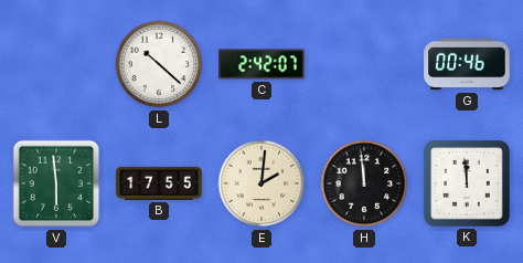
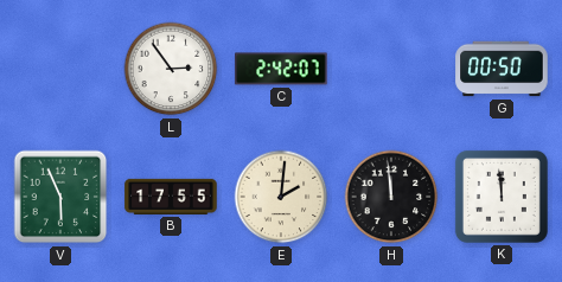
L: 10:22 -> 2:54
G: 00:46 -> 00:50
V: 5:59 -> 5:56
